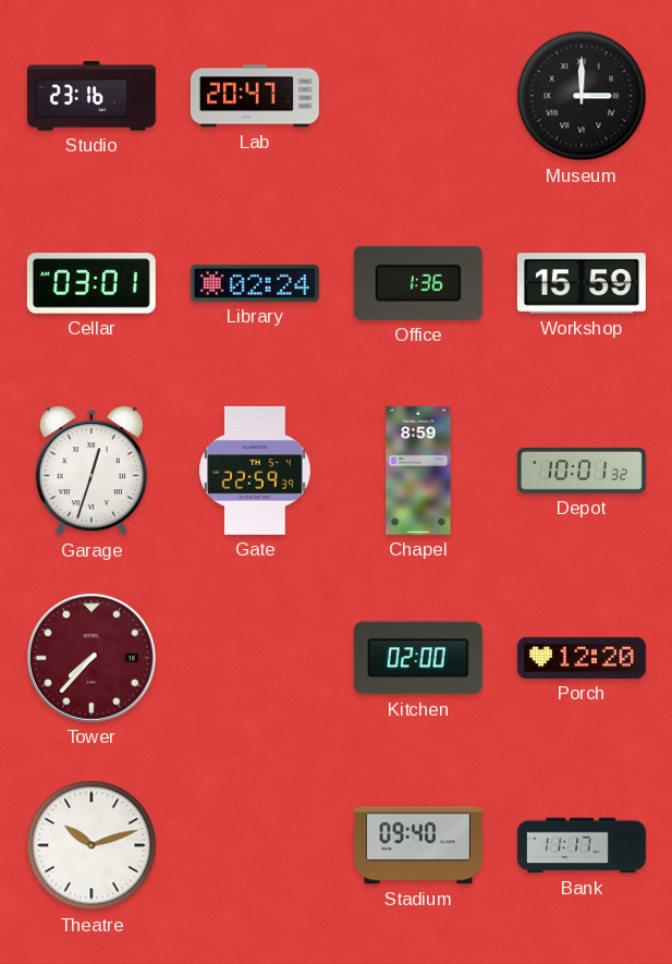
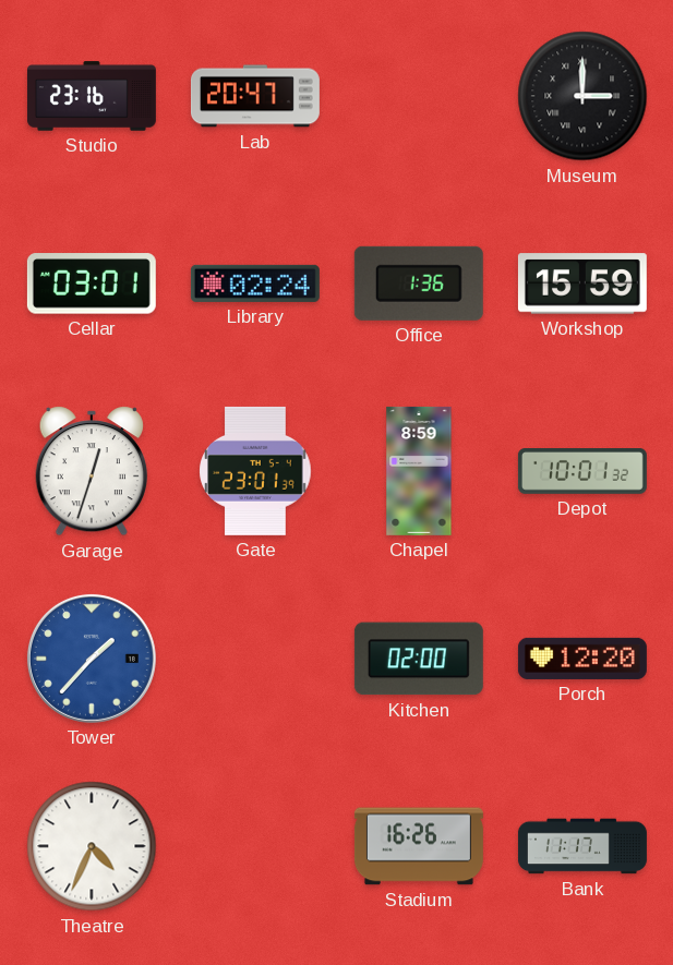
Gate: 22:59 -> 23:01
Tower: 7:37 -> 1:37
Tower dial: burgundy -> blue
Theatre: 10:12 -> 4:34
Stadium: 09:40 -> 16:26
